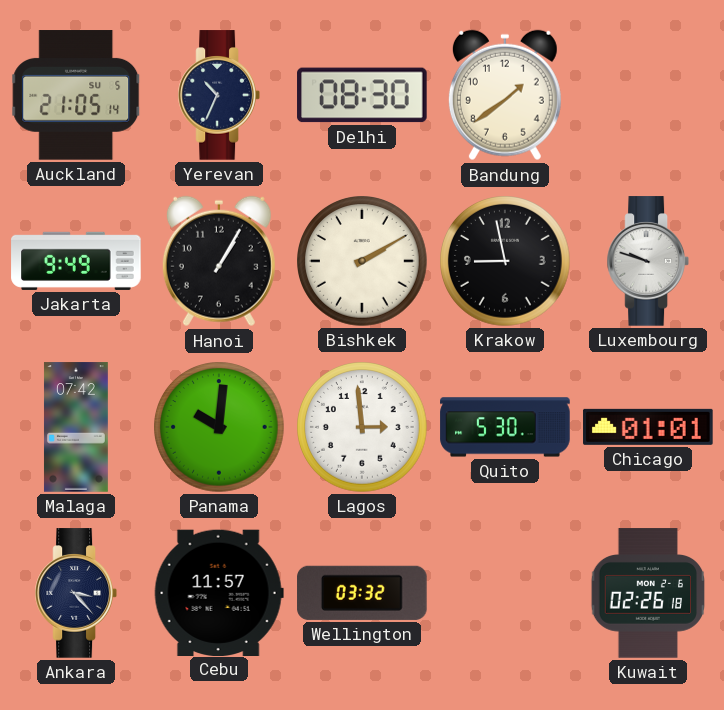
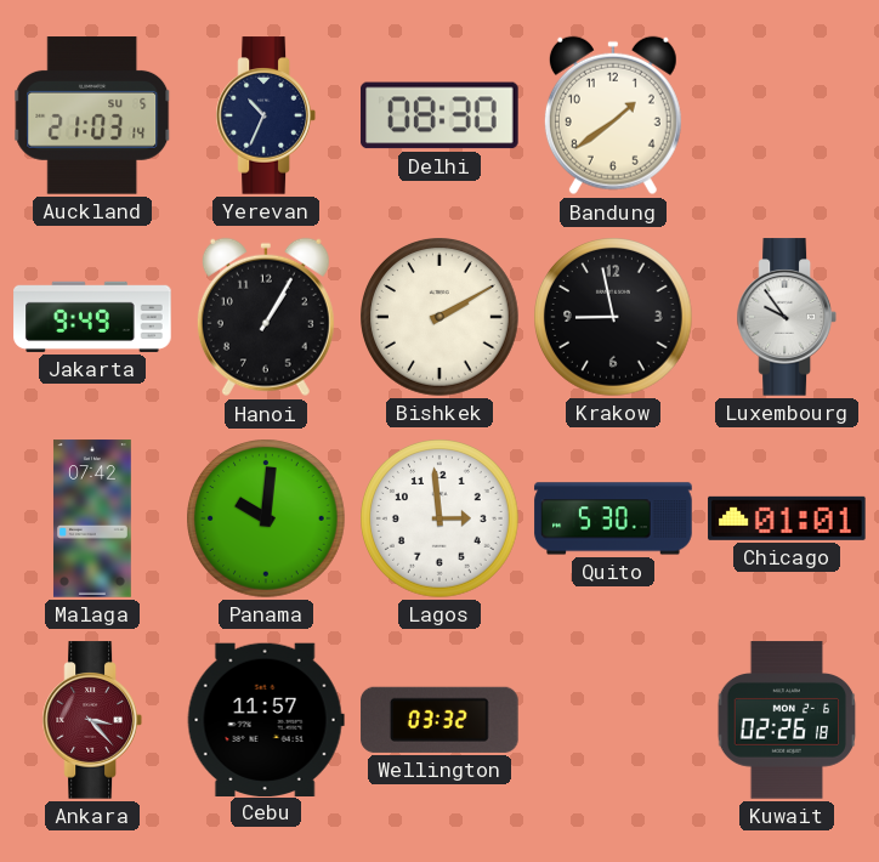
Auckland: 21:05 -> 21:03
Luxembourg: 9:48 -> 9:54
Ankara dial: navy -> burgundy
